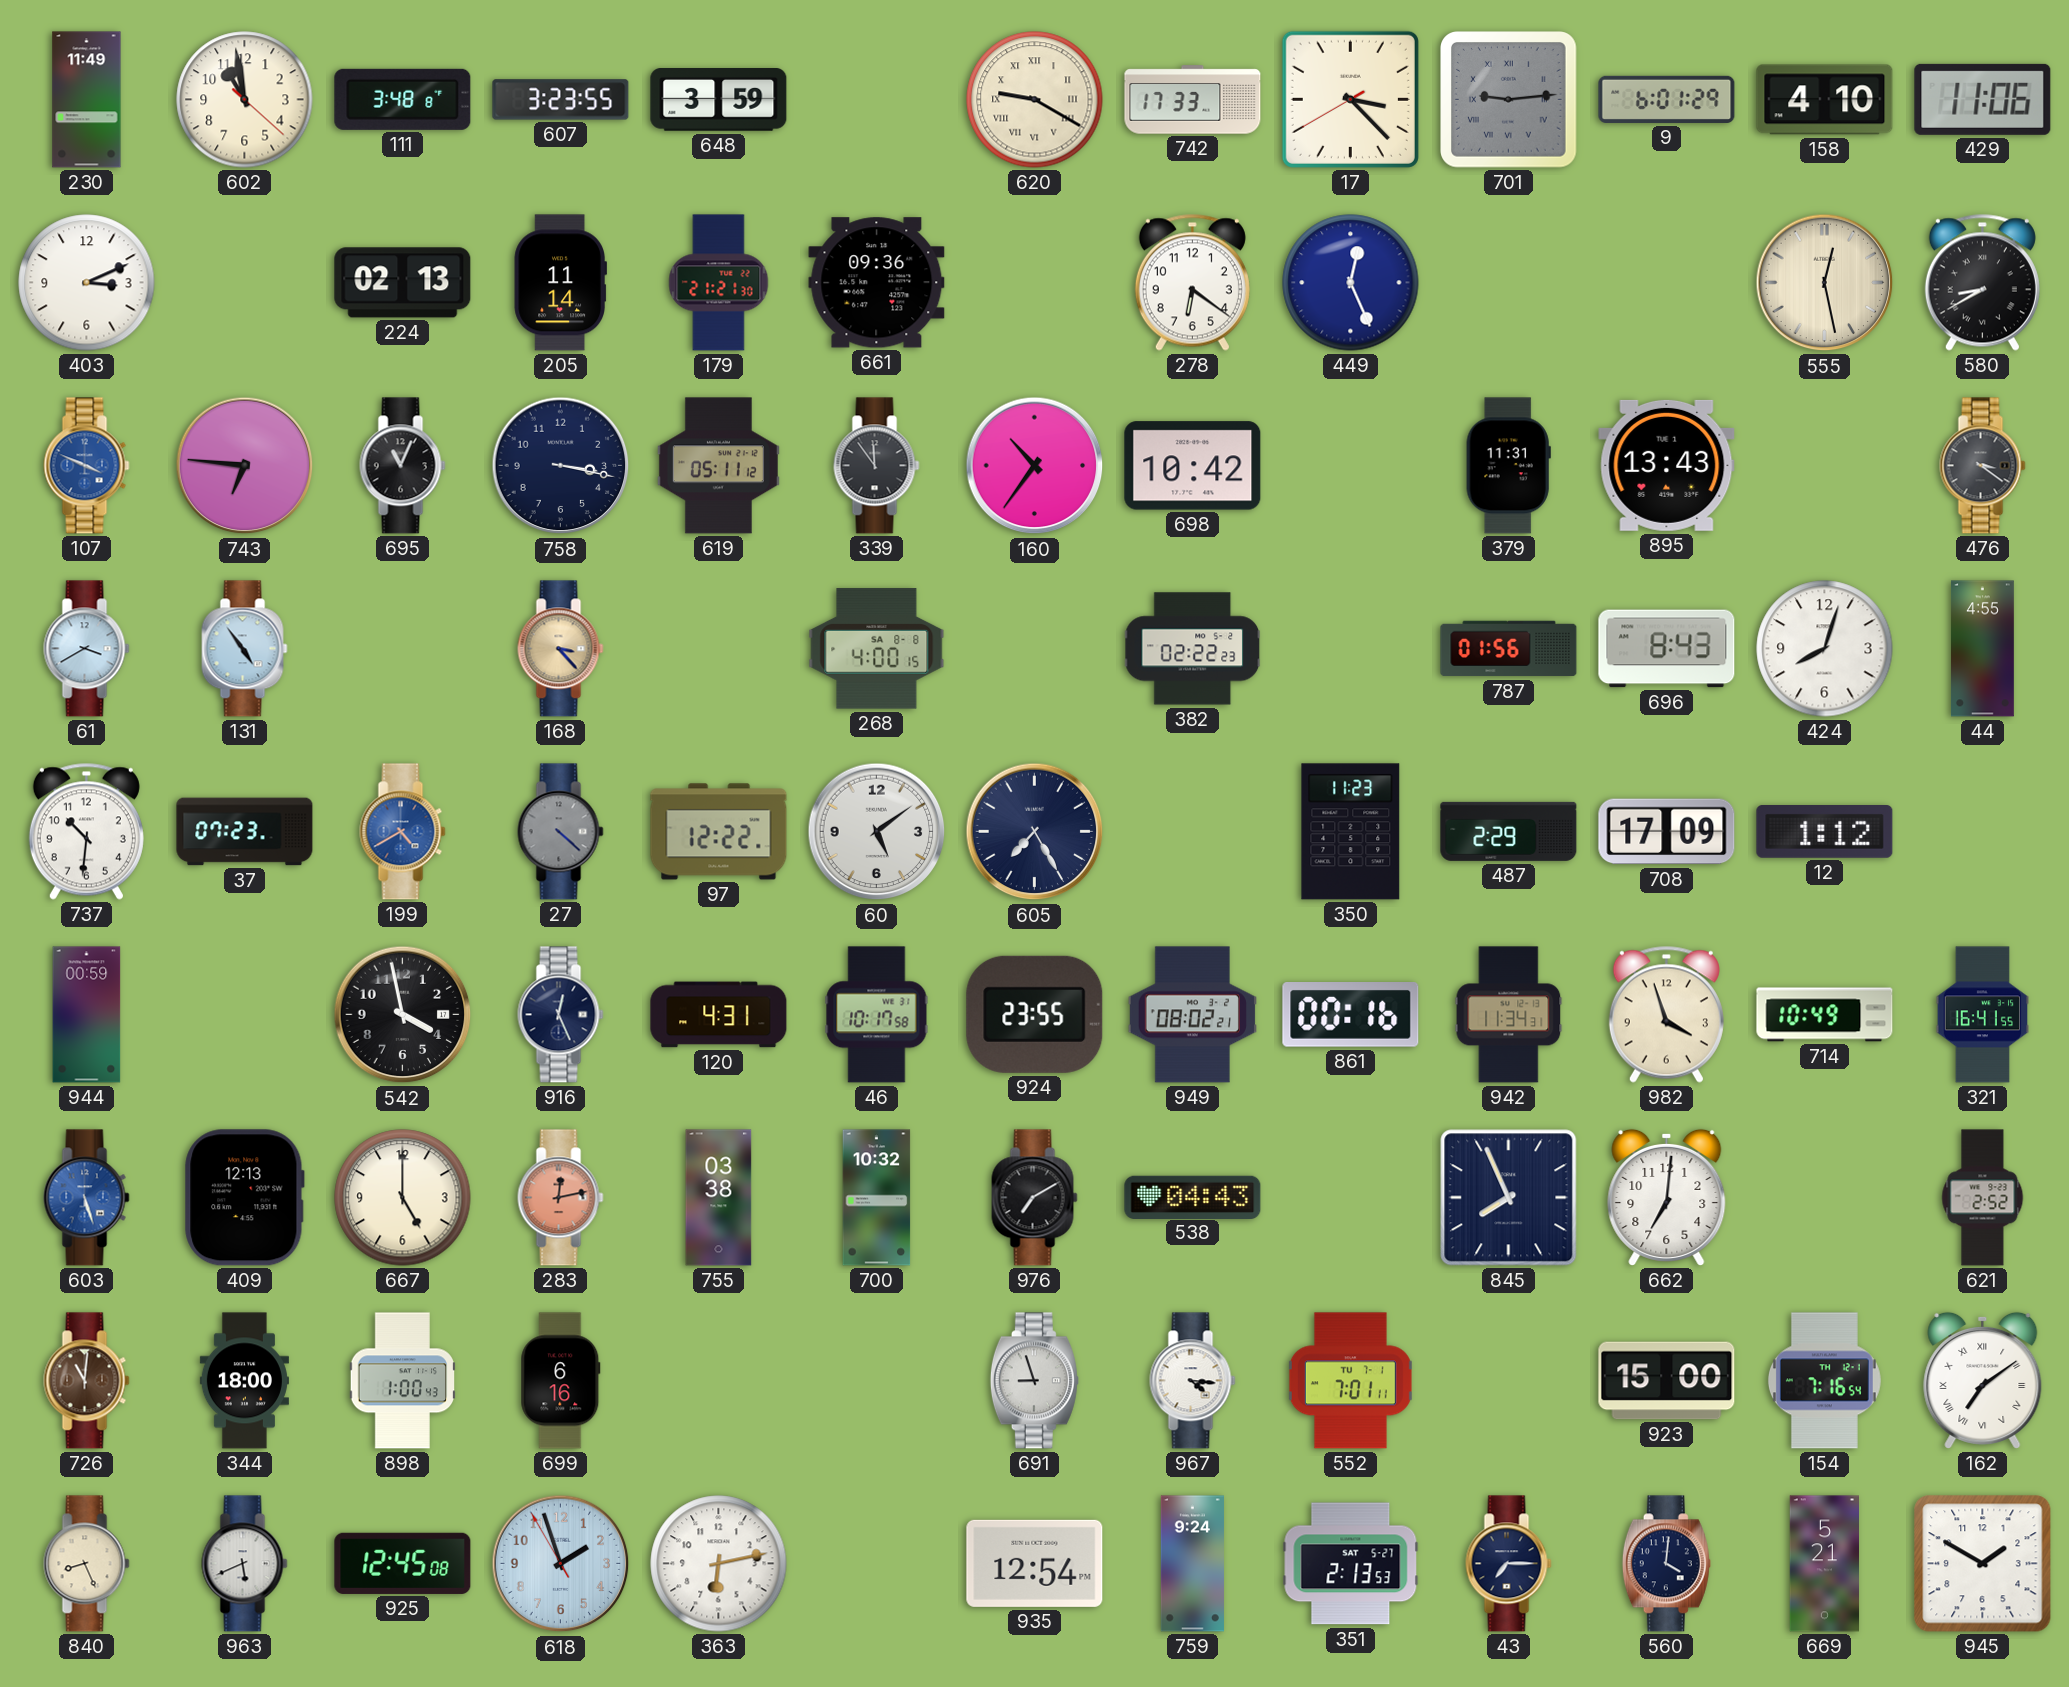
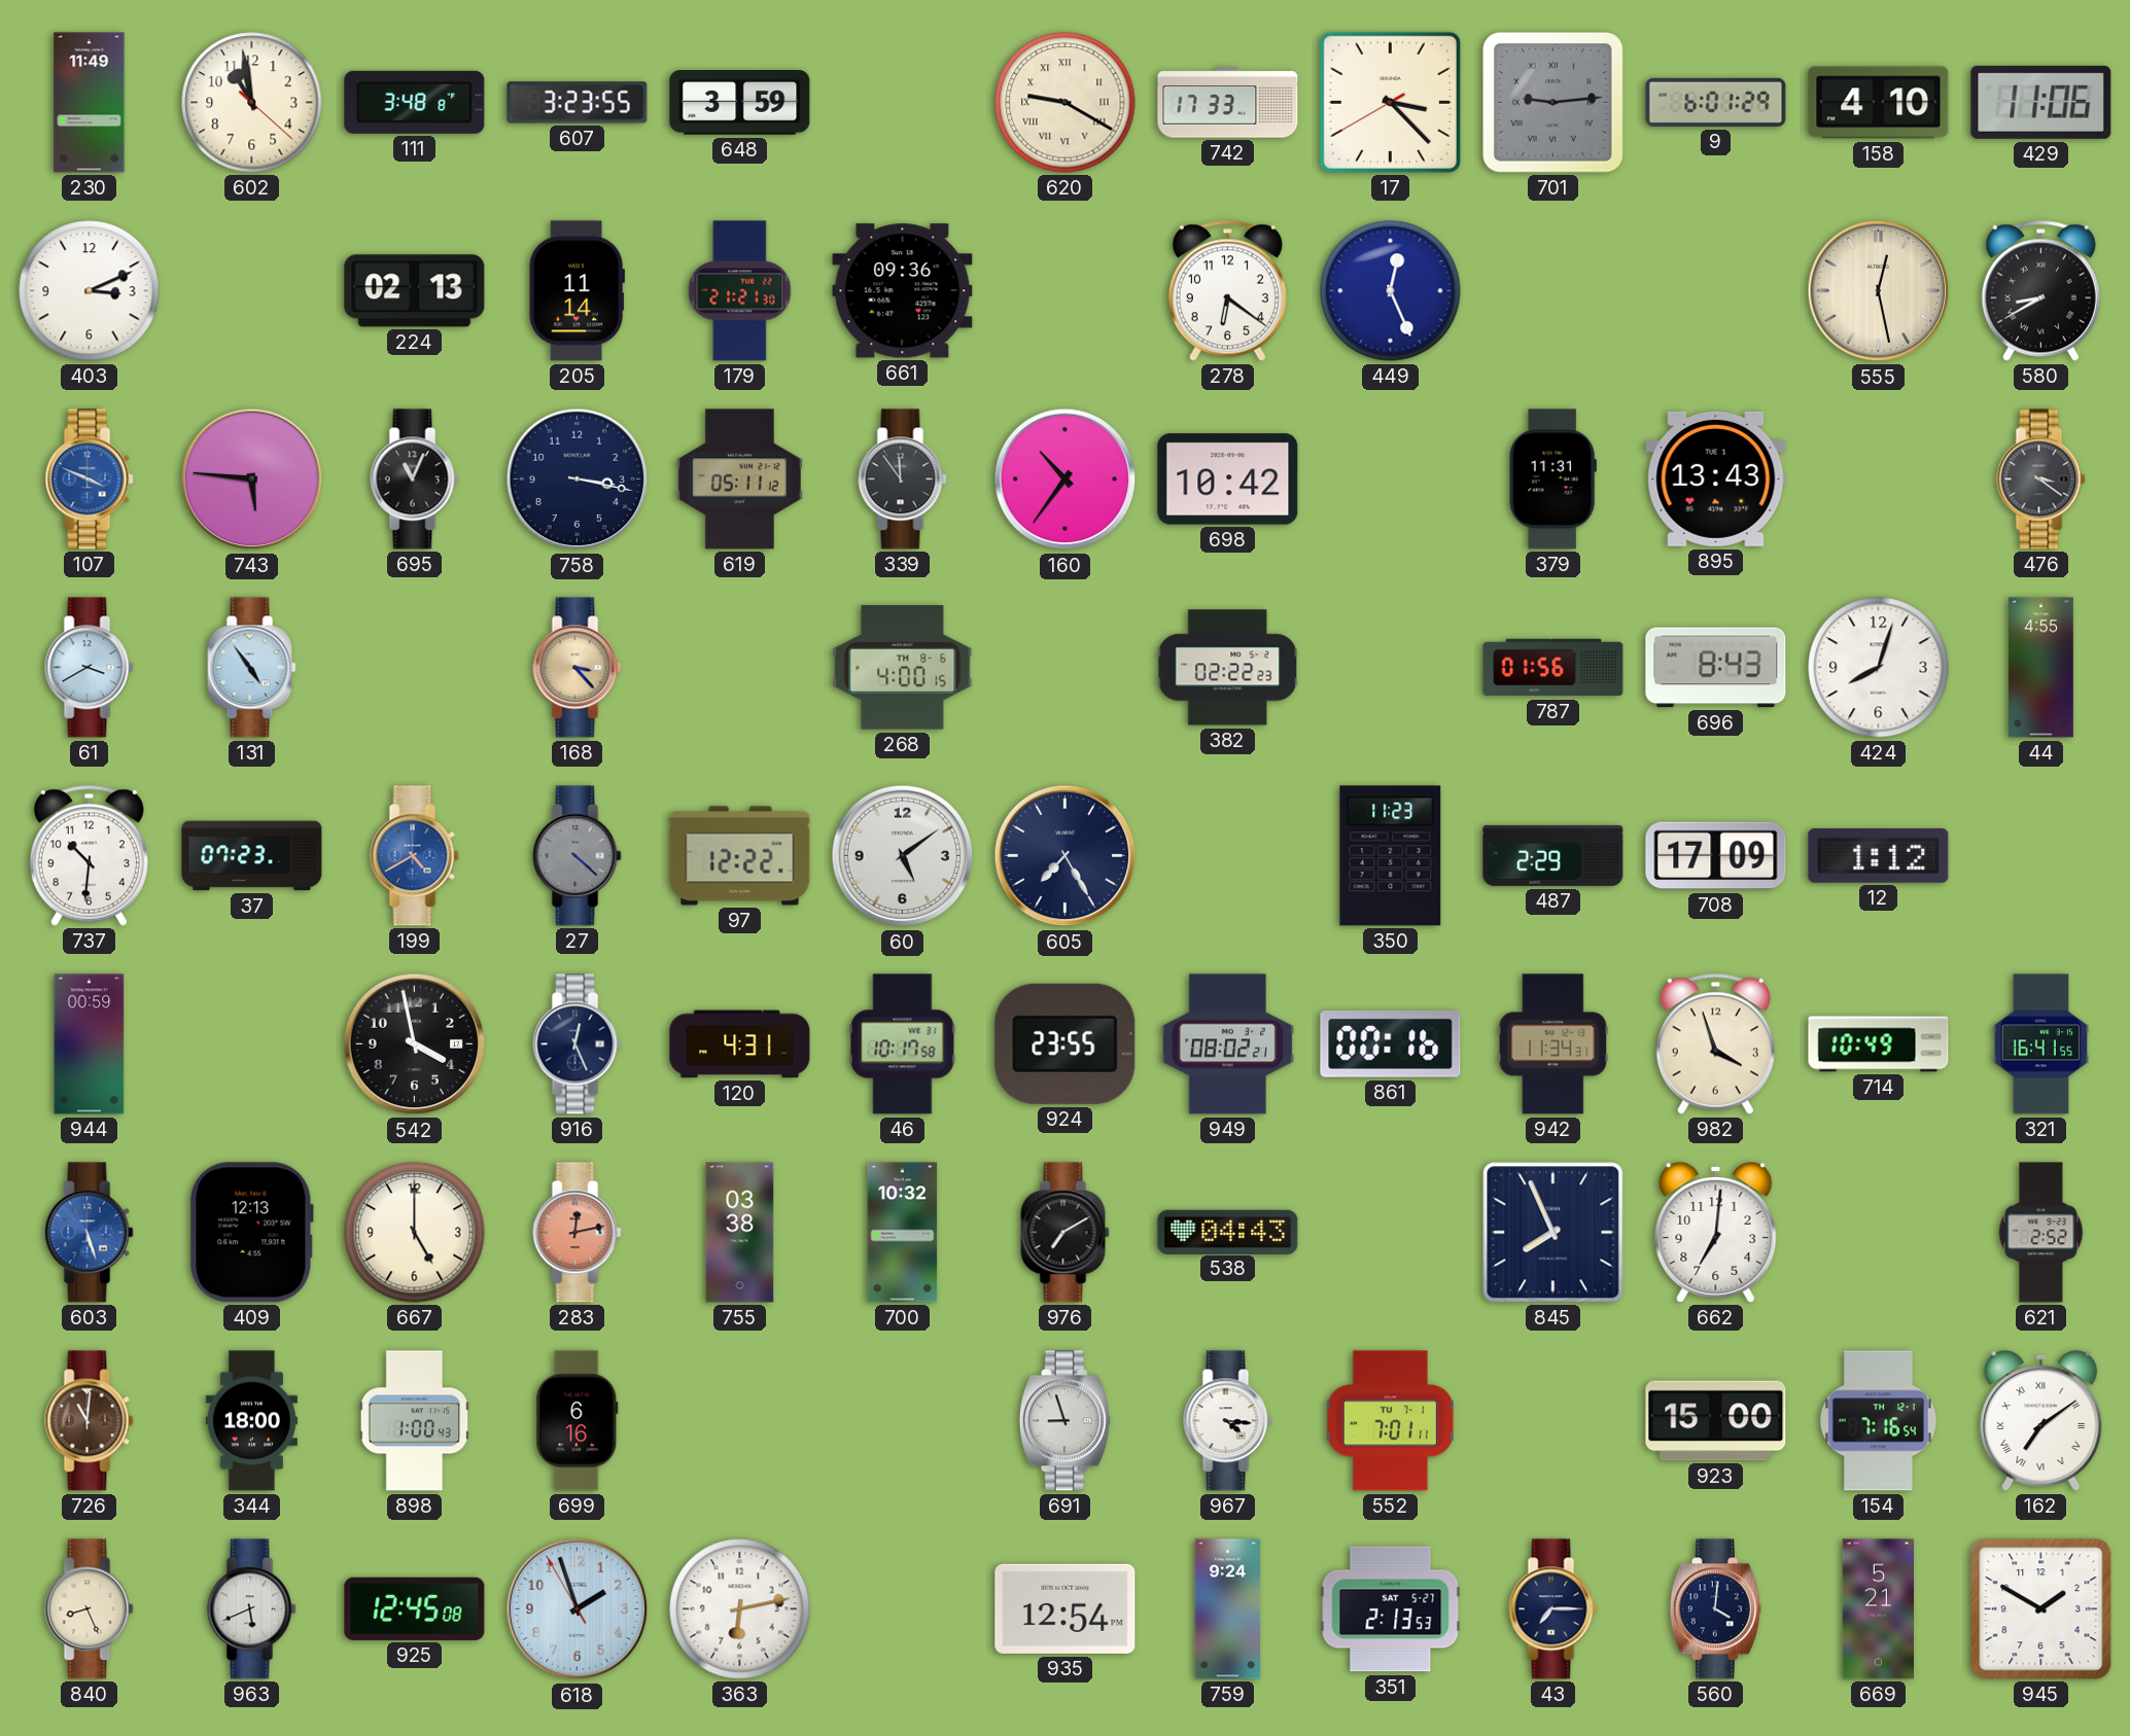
743: 6:46 -> 5:46
268 date: SA 8-8 -> TH 8-6
